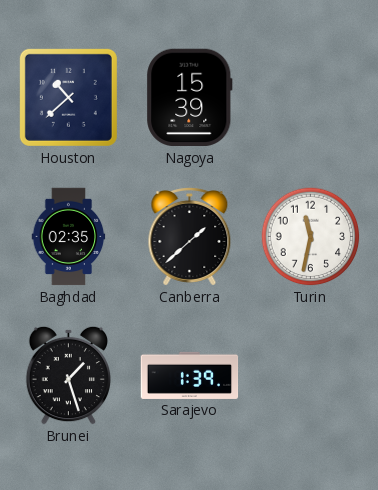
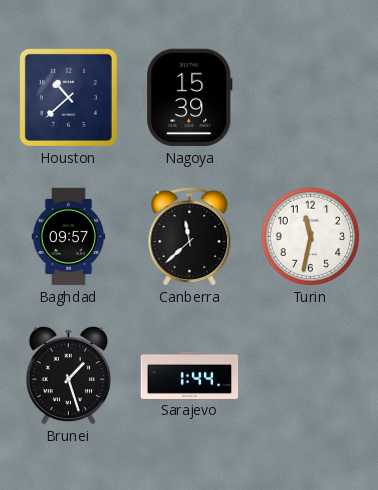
Baghdad: 02:35 -> 09:57
Canberra: 1:38 -> 11:38
Sarajevo: 1:39 -> 1:44
